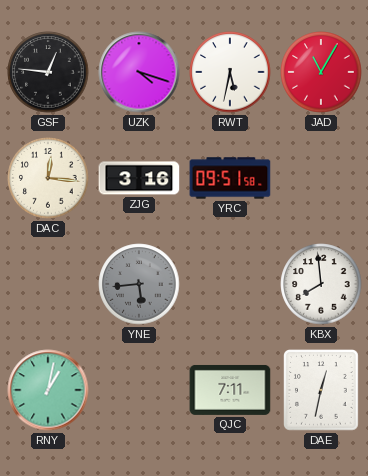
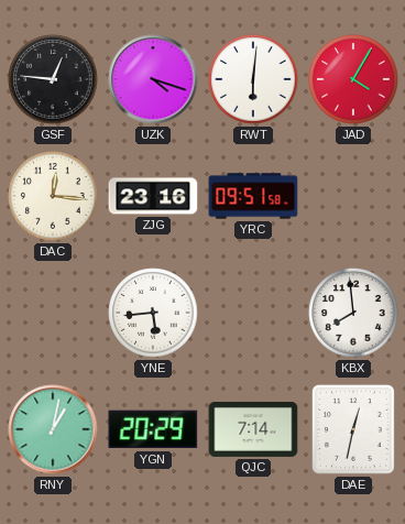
RWT: 5:32 -> 6:01
JAD: 11:05 -> 4:05
ZJG: 3:16 -> 23:16
YNE dial: grey -> white
YGN: none -> 20:29
QJC: 7:11 -> 7:14
